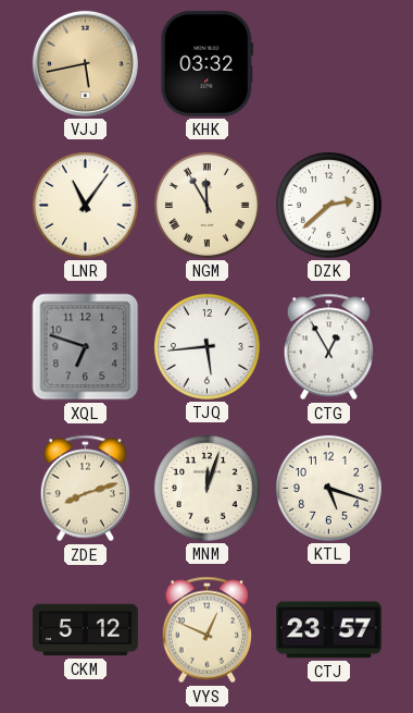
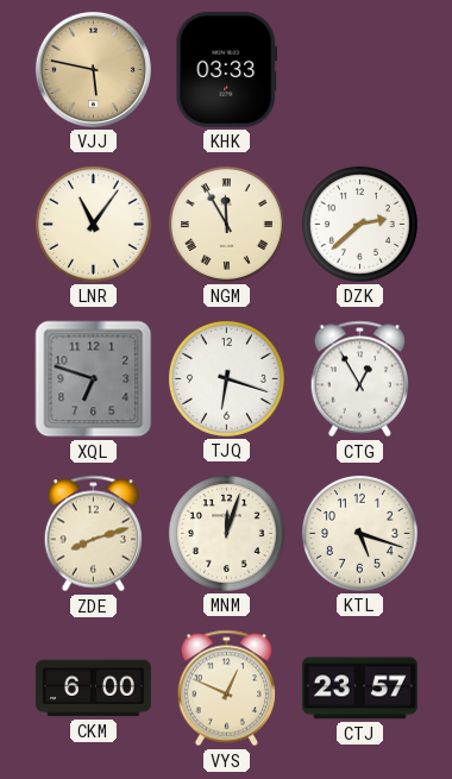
VJJ: 5:43 -> 5:47
KHK: 03:32 -> 03:33
TJQ: 5:44 -> 6:18
CKM: 5:12 -> 6:00
